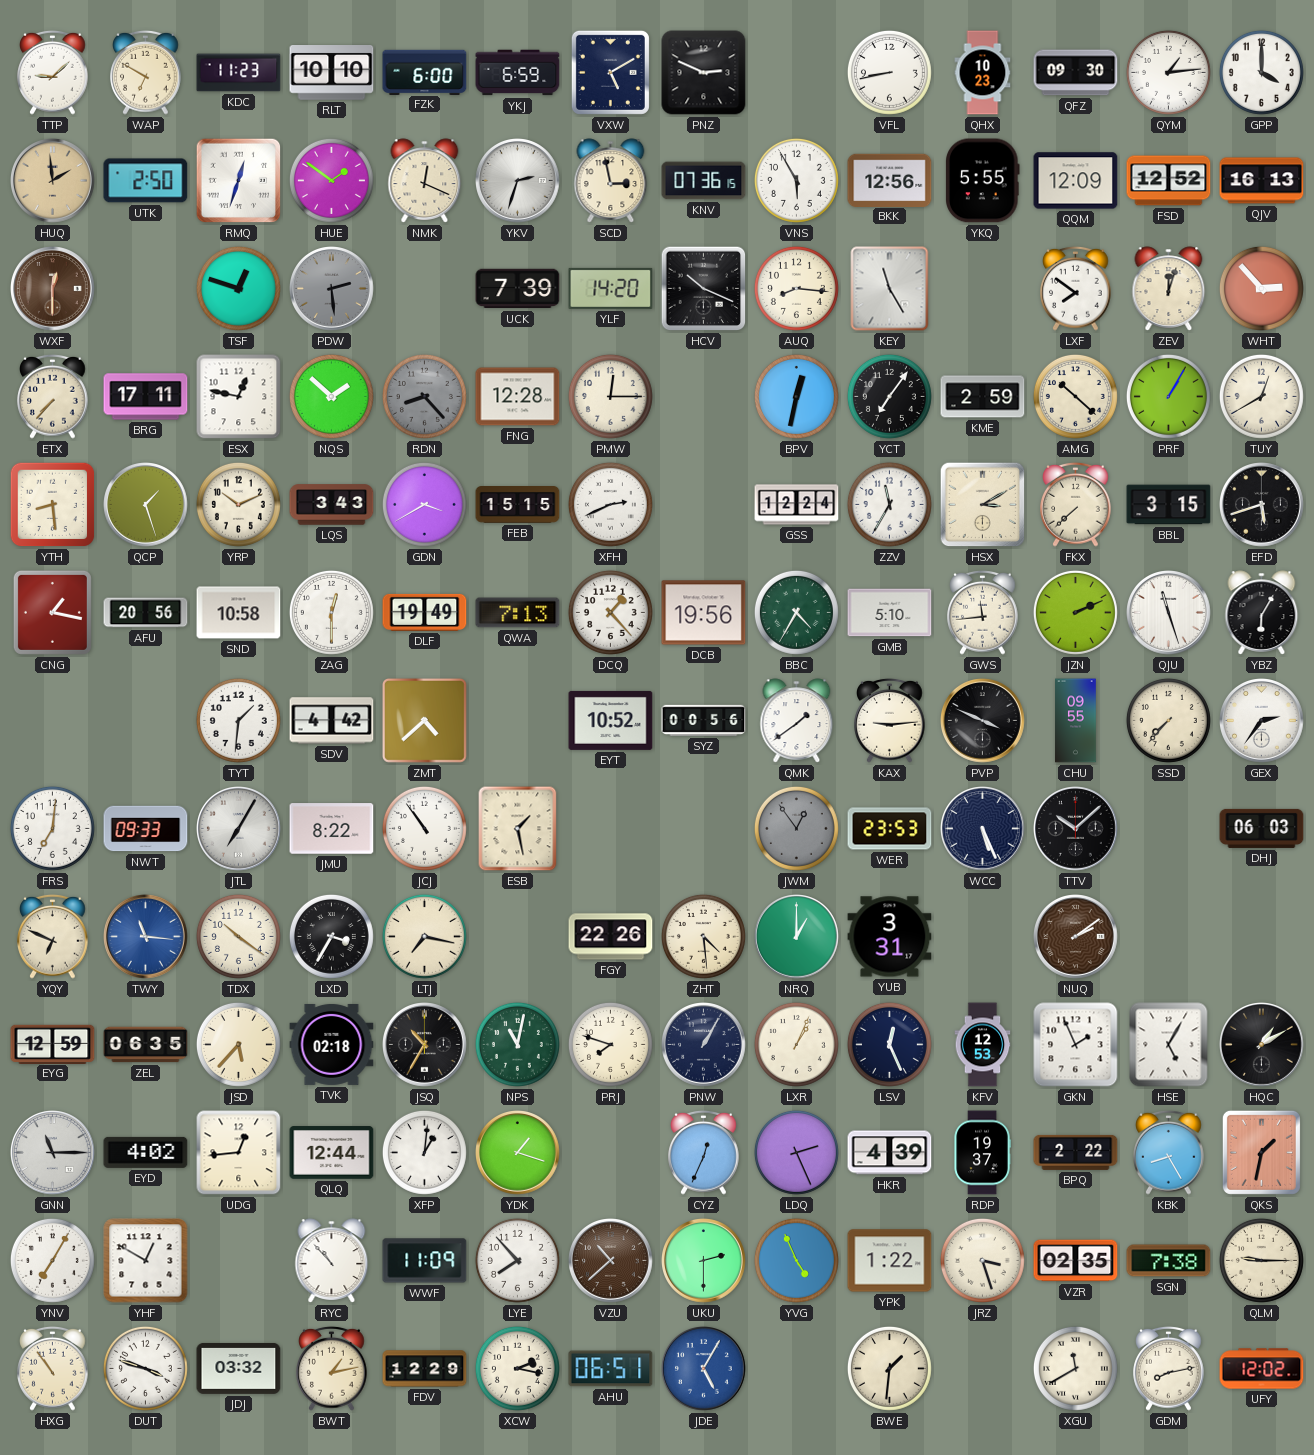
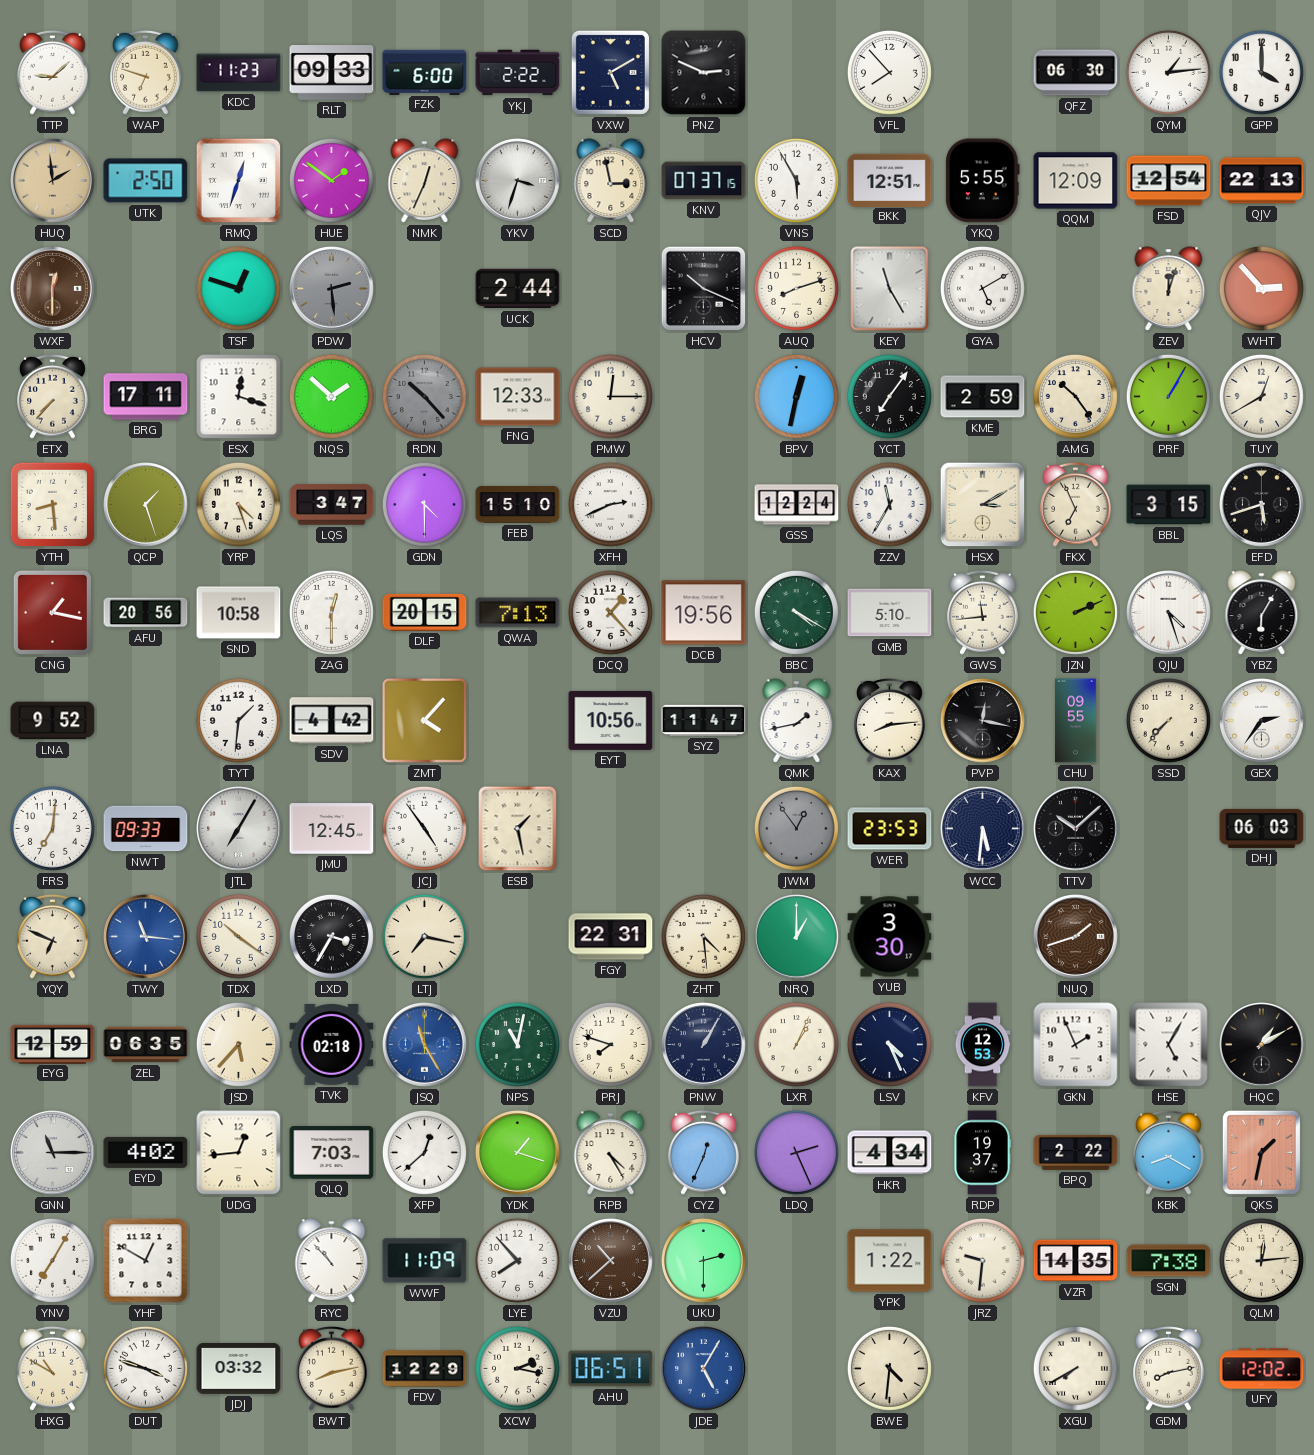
WAP: 6:50 -> 6:48
RLT: 10:10 -> 09:33
YKJ: 6:59 -> 2:22
VFL: 8:43 -> 7:53
QHX: 10:23 -> none
QFZ: 09:30 -> 06:30
NMK: 12:19 -> 12:34
YKV: 2:33 -> 3:33
KNV: 07:36 -> 07:37
BKK: 12:56 -> 12:51
FSD: 12:52 -> 12:54
QJV: 16:13 -> 22:13
UCK: 7:39 -> 2:44
YLF: 14:20 -> none
AUQ: 8:16 -> 8:12
GYA: none -> 5:10
LXF: 7:51 -> none
ESX: 12:47 -> 12:18
RDN: 8:23 -> 10:23
FNG: 12:28 -> 12:33
AMG: 10:22 -> 10:24
YRP: 10:11 -> 4:27
LQS: 3:43 -> 3:47
GDN: 3:40 -> 4:30
FEB: 15:15 -> 15:10
FKX: 7:38 -> 6:56
DLF: 19:49 -> 20:15
BBC: 4:35 -> 4:20
QJU: 11:27 -> 4:27
LNA: none -> 9:52
ZMT: 4:38 -> 4:07
EYT: 10:52 -> 10:56
SYZ: 00:56 -> 11:47
QMK: 1:39 -> 1:43
KAX: 9:14 -> 8:14
PVP: 3:49 -> 12:17
JMU: 8:22 -> 12:45
JCJ: 10:54 -> 4:54
WCC: 5:26 -> 5:31
FGY: 22:26 -> 22:31
YUB: 3:31 -> 3:30
NUQ: 2:09 -> 1:42
JSQ: 10:35 -> 11:25
JSQ dial: black -> blue
LSV: 12:26 -> 4:26
QLQ: 12:44 -> 7:03
XFP: 1:01 -> 12:38
RPB: none -> 4:25
HKR: 4:39 -> 4:34
KBK: 8:25 -> 8:20
YVG: 4:56 -> none
JRZ: 3:27 -> 9:31
VZR: 02:35 -> 14:35
QLM: 9:15 -> 12:14
HXG: 10:54 -> 10:50
BWT: 1:13 -> 8:13
BWE: 1:31 -> 4:31
XGU: 11:40 -> 7:40
